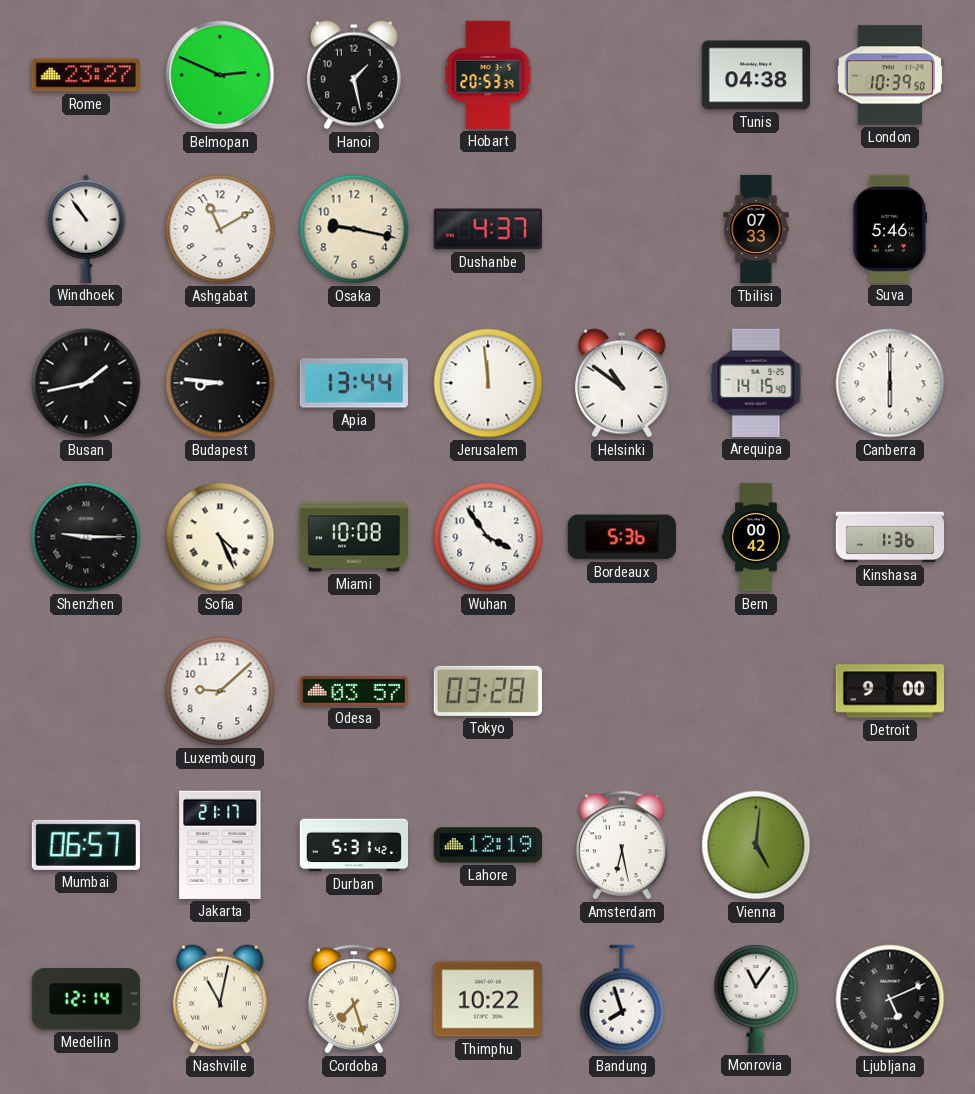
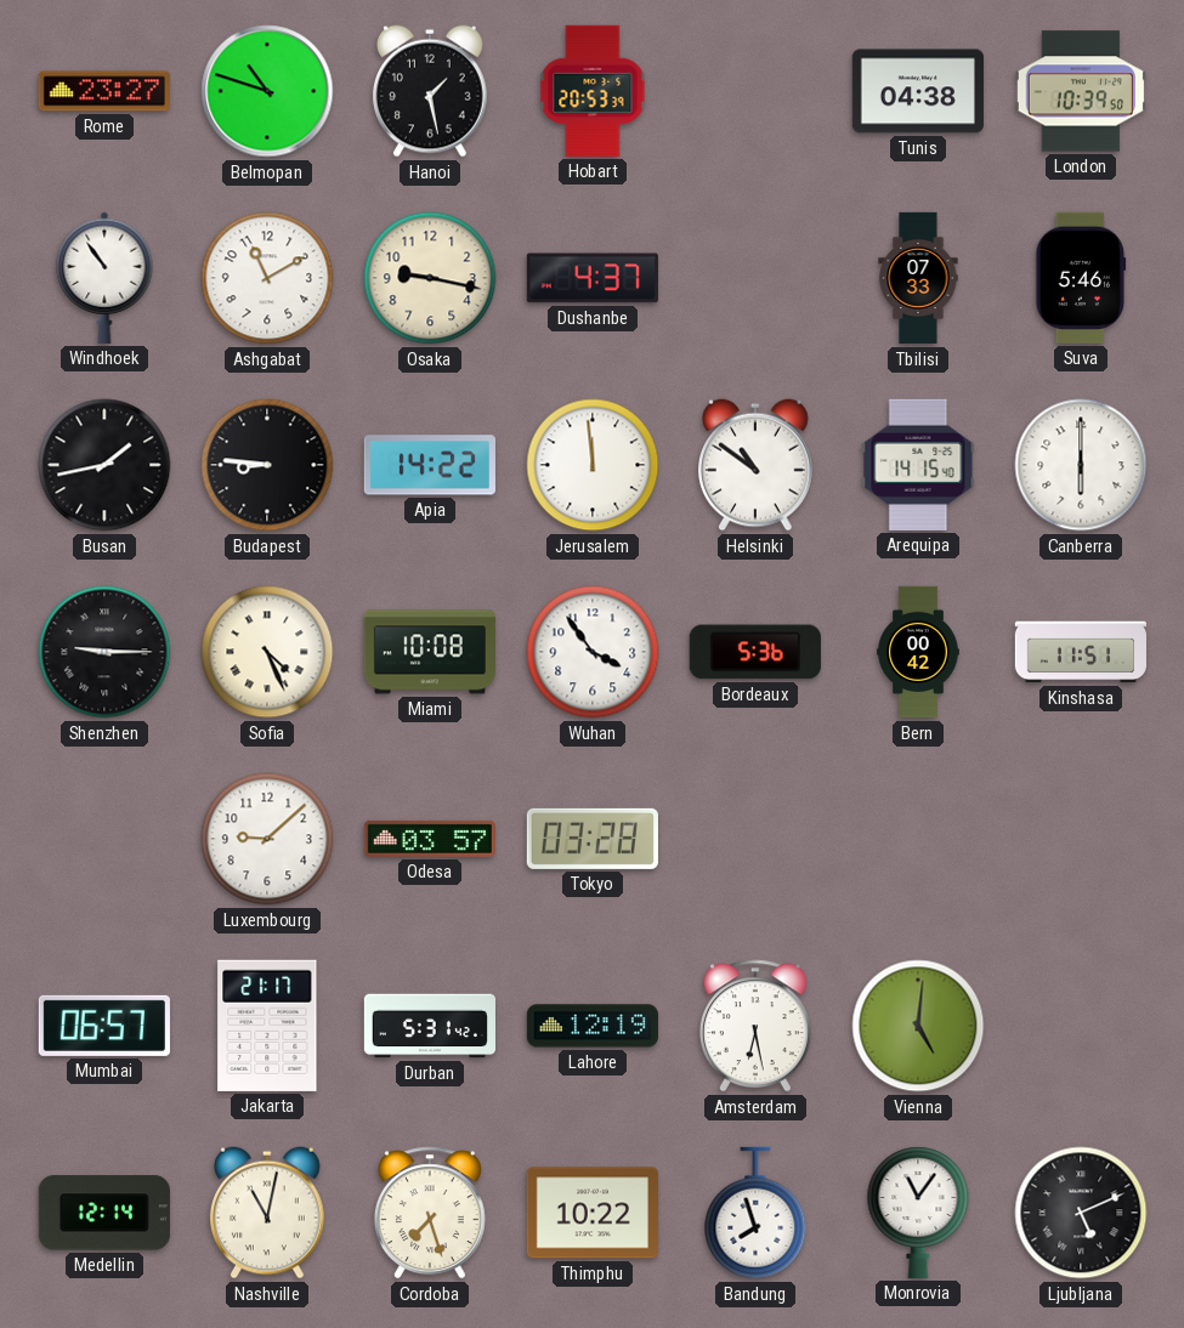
Belmopan: 2:49 -> 10:48
Apia: 13:44 -> 14:22
Kinshasa: 1:36 -> 11:51
Detroit: 9:00 -> none
